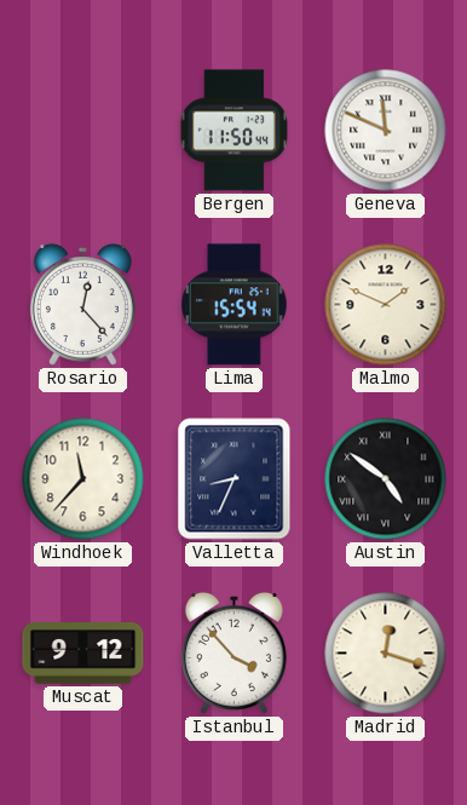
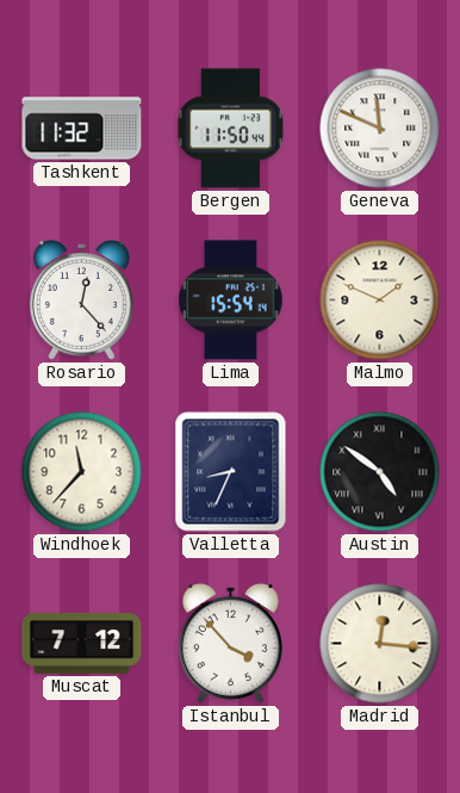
Tashkent: none -> 11:32
Muscat: 9:12 -> 7:12
Madrid: 12:18 -> 12:16
